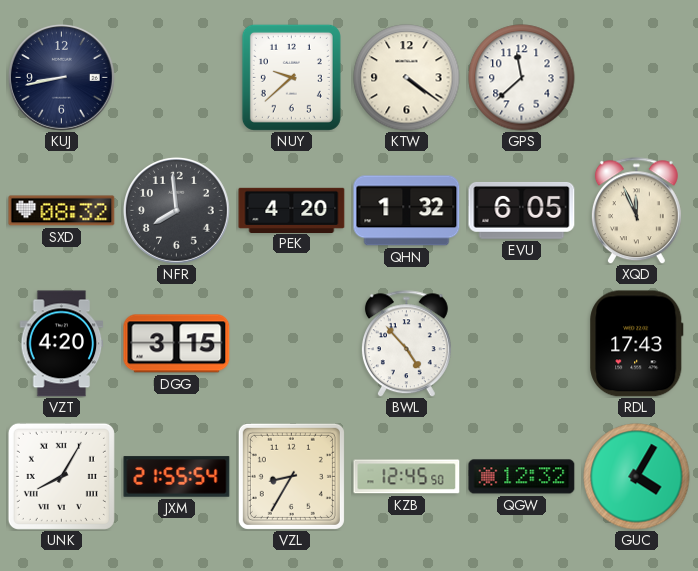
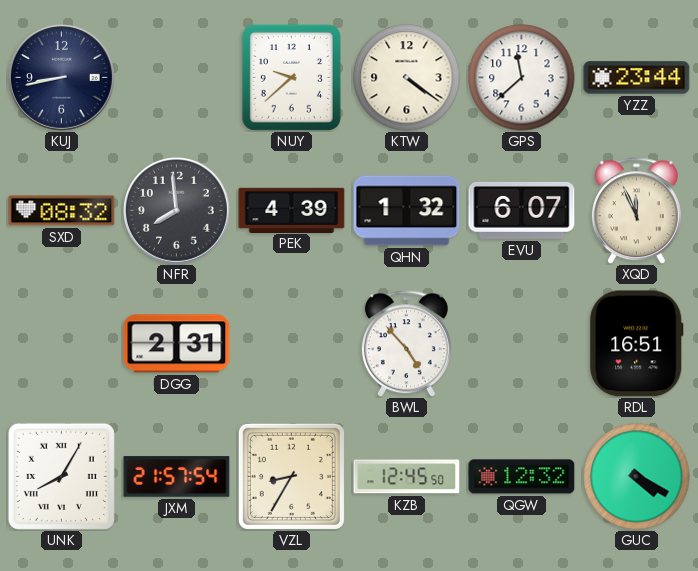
YZZ: none -> 23:44
PEK: 4:20 -> 4:39
EVU: 6:05 -> 6:07
VZT: 4:20 -> none
DGG: 3:15 -> 2:31
RDL: 17:43 -> 16:51
JXM: 21:55 -> 21:57
GUC: 4:05 -> 4:20
